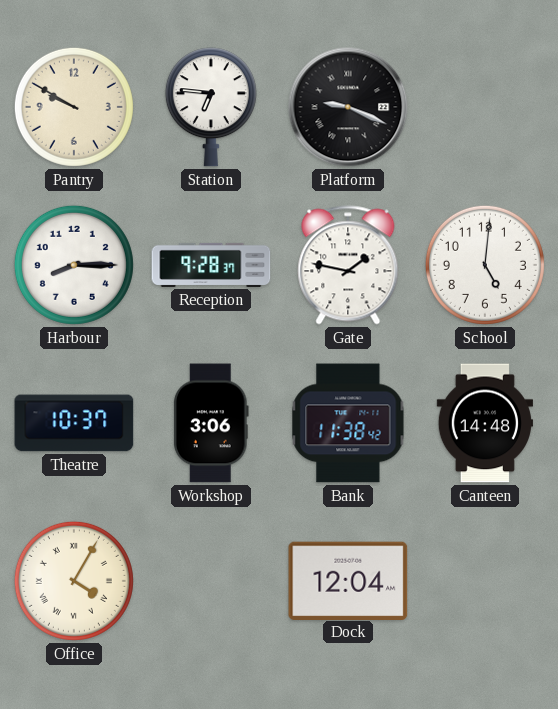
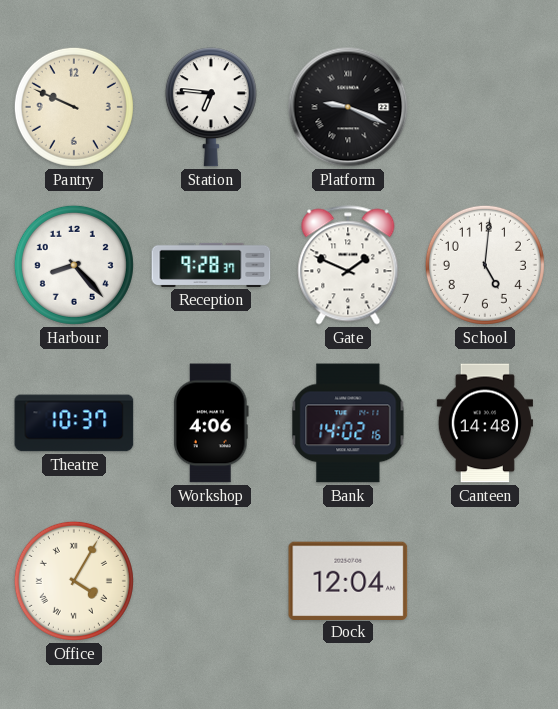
Pantry: 9:50 -> 9:49
Harbour: 8:15 -> 8:23
Gate: 1:47 -> 1:49
Workshop: 3:06 -> 4:06
Bank: 11:38 -> 14:02
